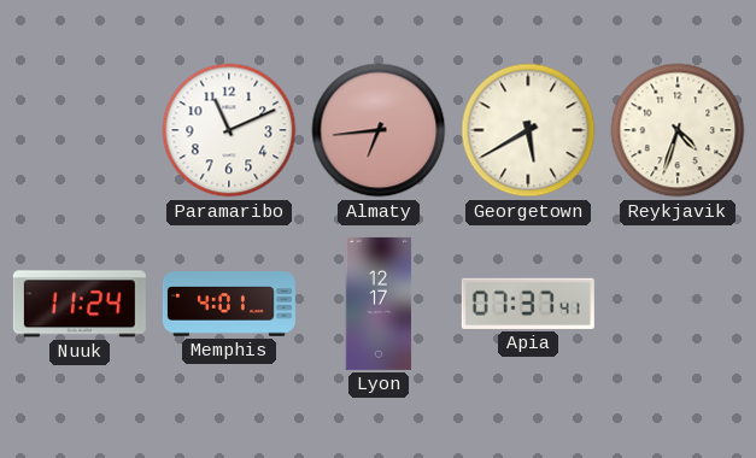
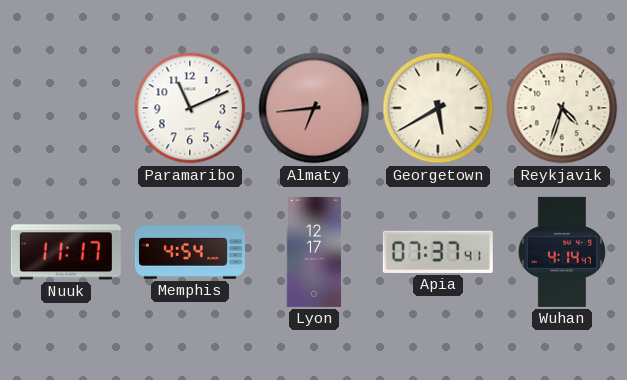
Nuuk: 11:24 -> 11:17
Memphis: 4:01 -> 4:54
Wuhan: none -> 4:14
